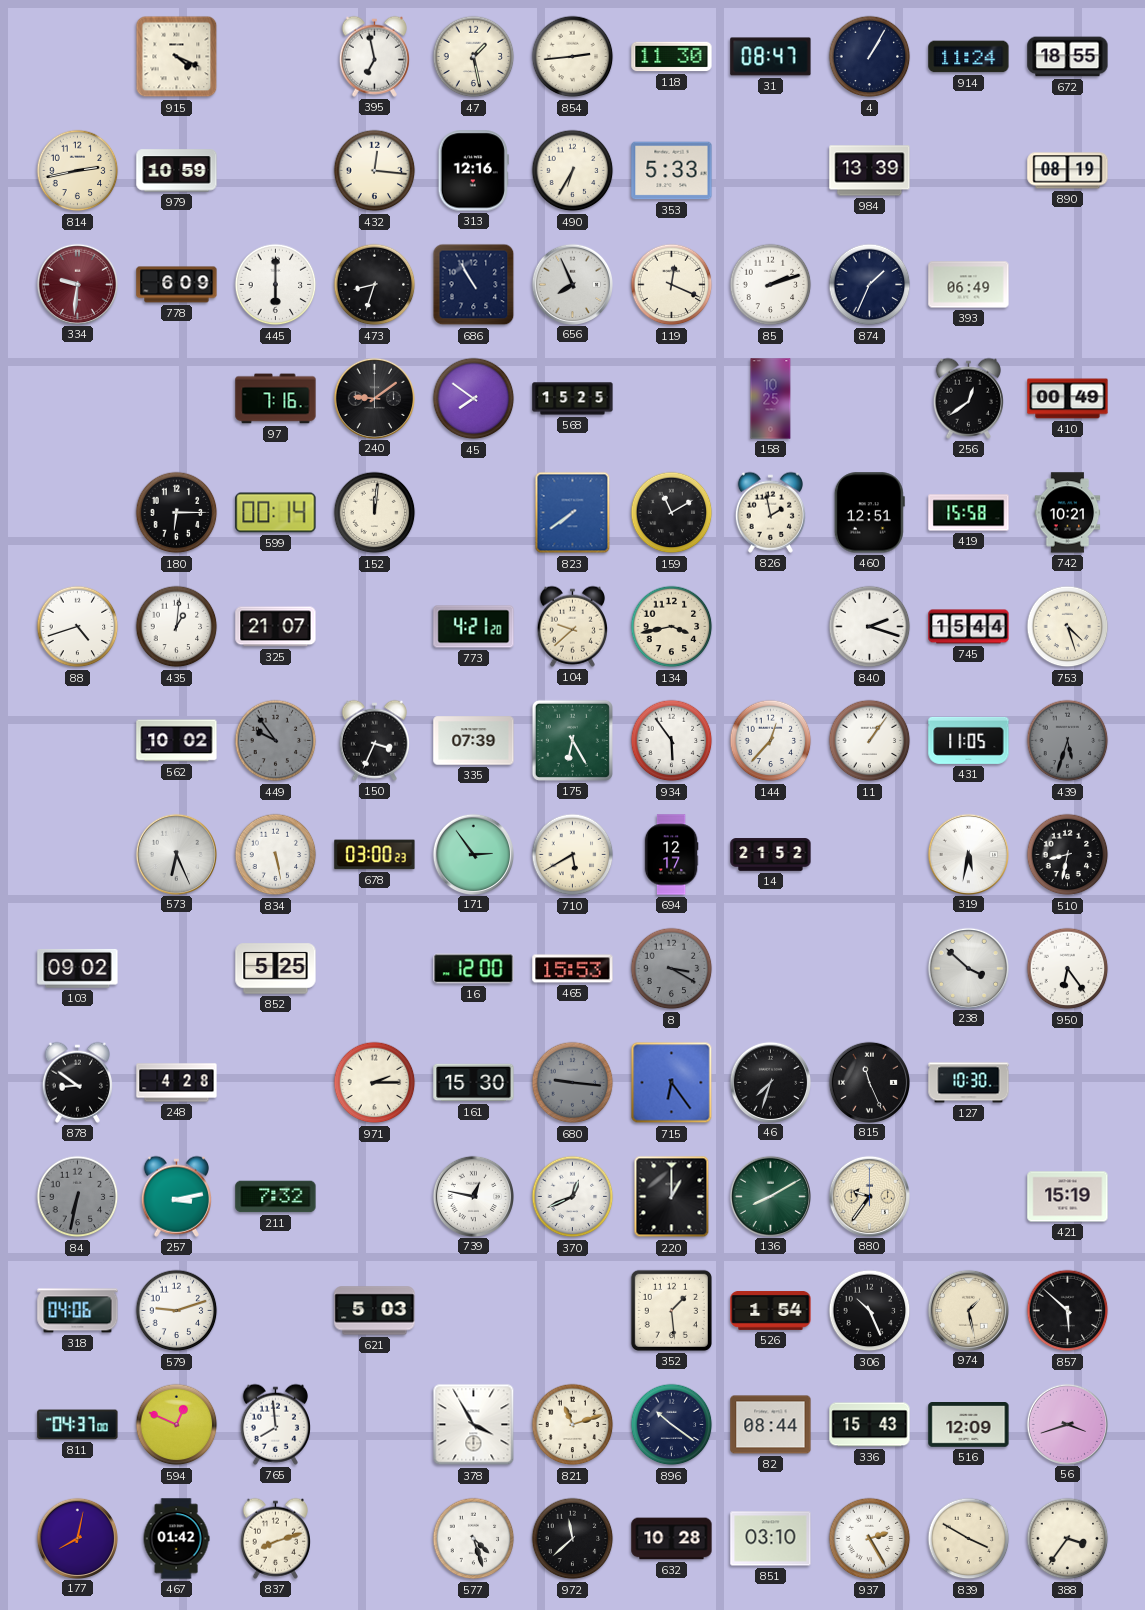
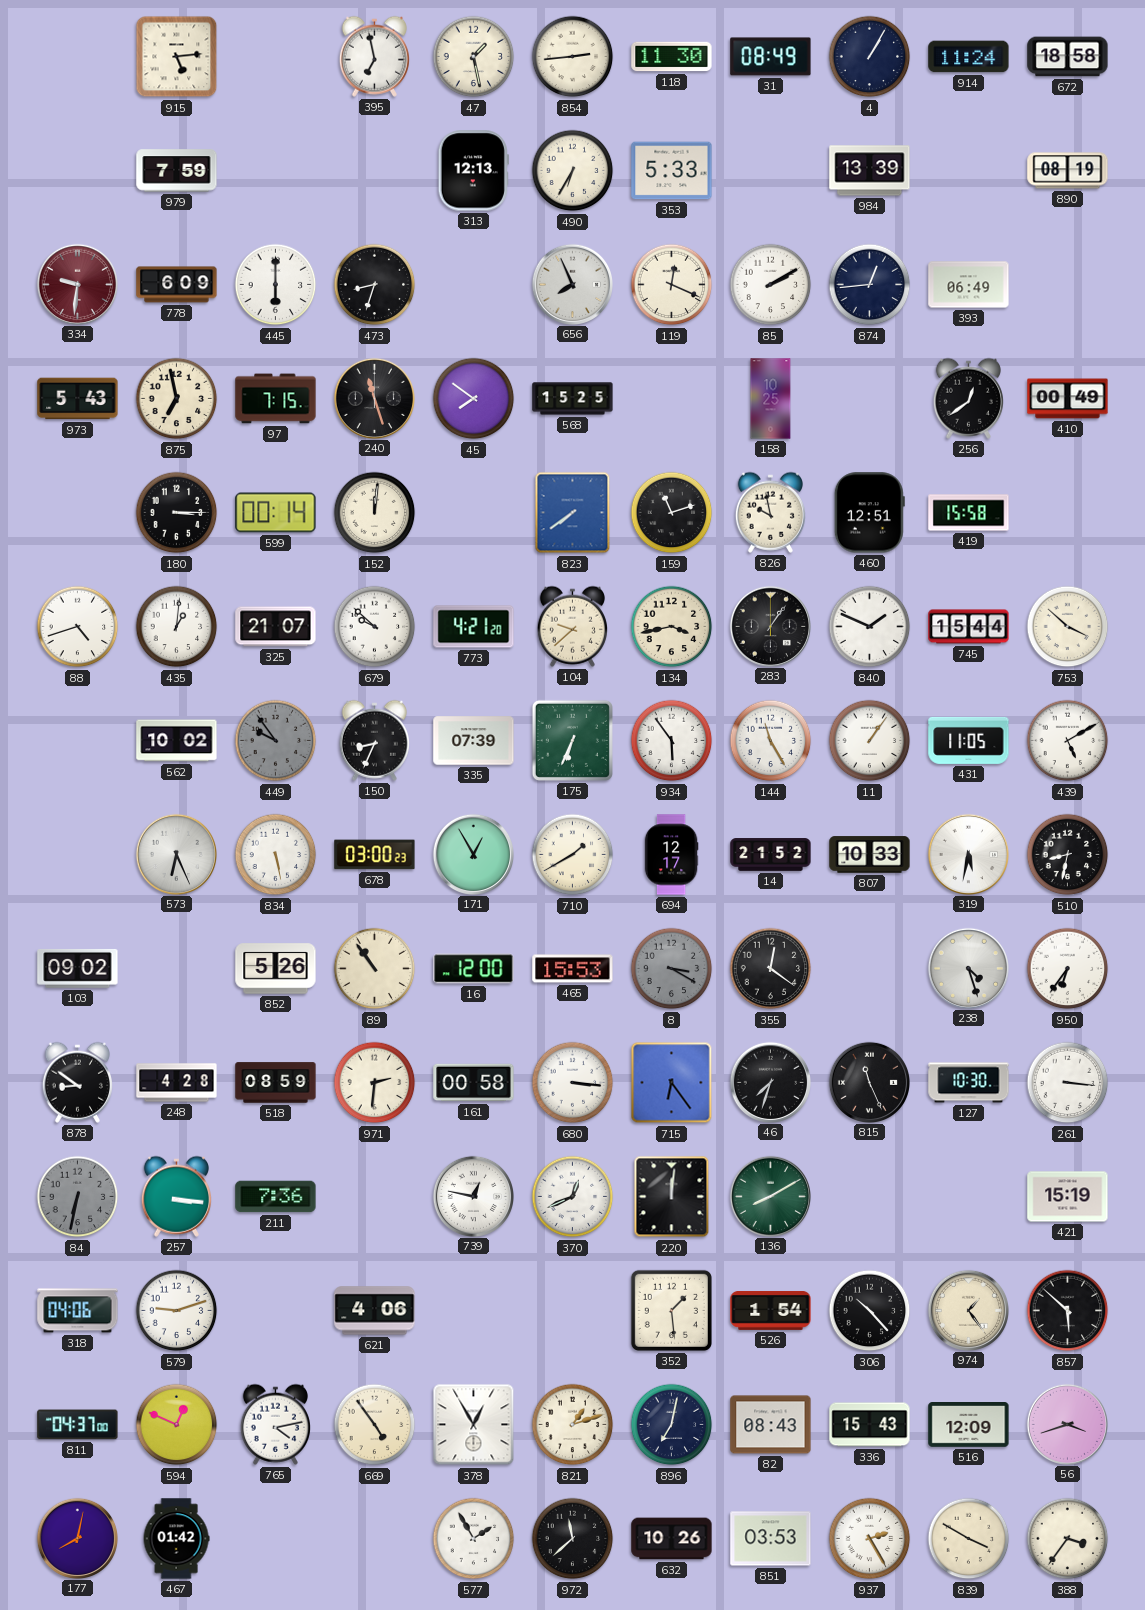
915: 4:19 -> 5:14
31: 08:47 -> 08:49
672: 18:55 -> 18:58
814: 2:43 -> none
979: 10:59 -> 7:59
432: 12:16 -> none
313: 12:16 -> 12:13
686: 10:55 -> none
85: 2:12 -> 2:10
874: 1:34 -> 12:44
973: none -> 5:43
875: none -> 6:58
97: 7:16 -> 7:15
240: 9:09 -> 11:27
180: 6:15 -> 3:15
159: 11:10 -> 11:12
826: 1:58 -> 9:58
742: 10:21 -> none
679: none -> 9:52
283: none -> 1:06
840: 2:18 -> 1:49
753: 4:27 -> 3:52
150: 3:34 -> 8:34
175: 6:25 -> 6:34
144: 12:37 -> 11:25
439: 5:33 -> 5:10
439 dial: grey -> white
171: 2:54 -> 12:55
710: 5:40 -> 1:40
807: none -> 10:33
852: 5:25 -> 5:26
89: none -> 10:54
355: none -> 12:21
238: 3:52 -> 4:27
950: 6:24 -> 6:36
518: none -> 08:59
971: 2:15 -> 2:31
161: 15:30 -> 00:58
680: 9:16 -> 3:16
680 dial: grey -> white
261: none -> 3:16
257: 3:13 -> 3:16
211: 7:32 -> 7:36
220: 1:00 -> 12:01
880: 9:36 -> none
621: 5:03 -> 4:06
306: 10:26 -> 10:23
974: 1:28 -> 1:24
765: 7:59 -> 4:13
669: none -> 4:54
378: 3:55 -> 12:55
821: 11:12 -> 1:12
896: 10:21 -> 7:02
82: 08:44 -> 08:43
837: 8:12 -> none
577: 4:27 -> 1:55
632: 10:28 -> 10:26
851: 03:10 -> 03:53
